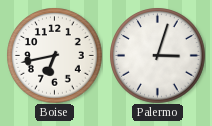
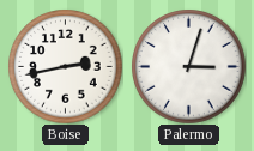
Boise: 6:43 -> 2:43
